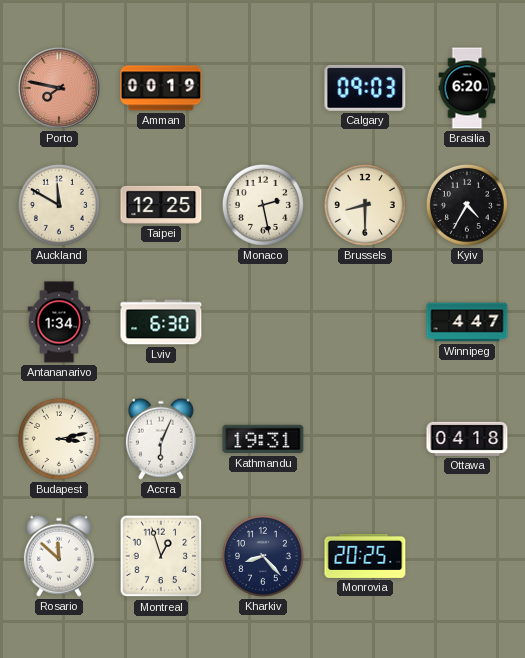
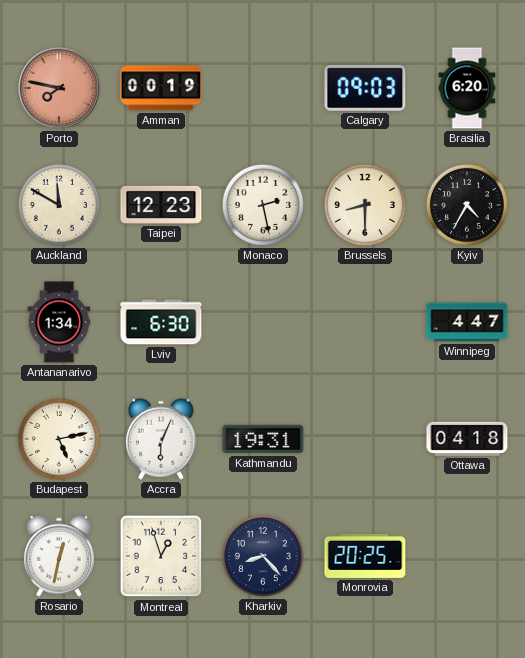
Taipei: 12:25 -> 12:23
Budapest: 3:13 -> 5:13
Rosario: 11:52 -> 12:32
